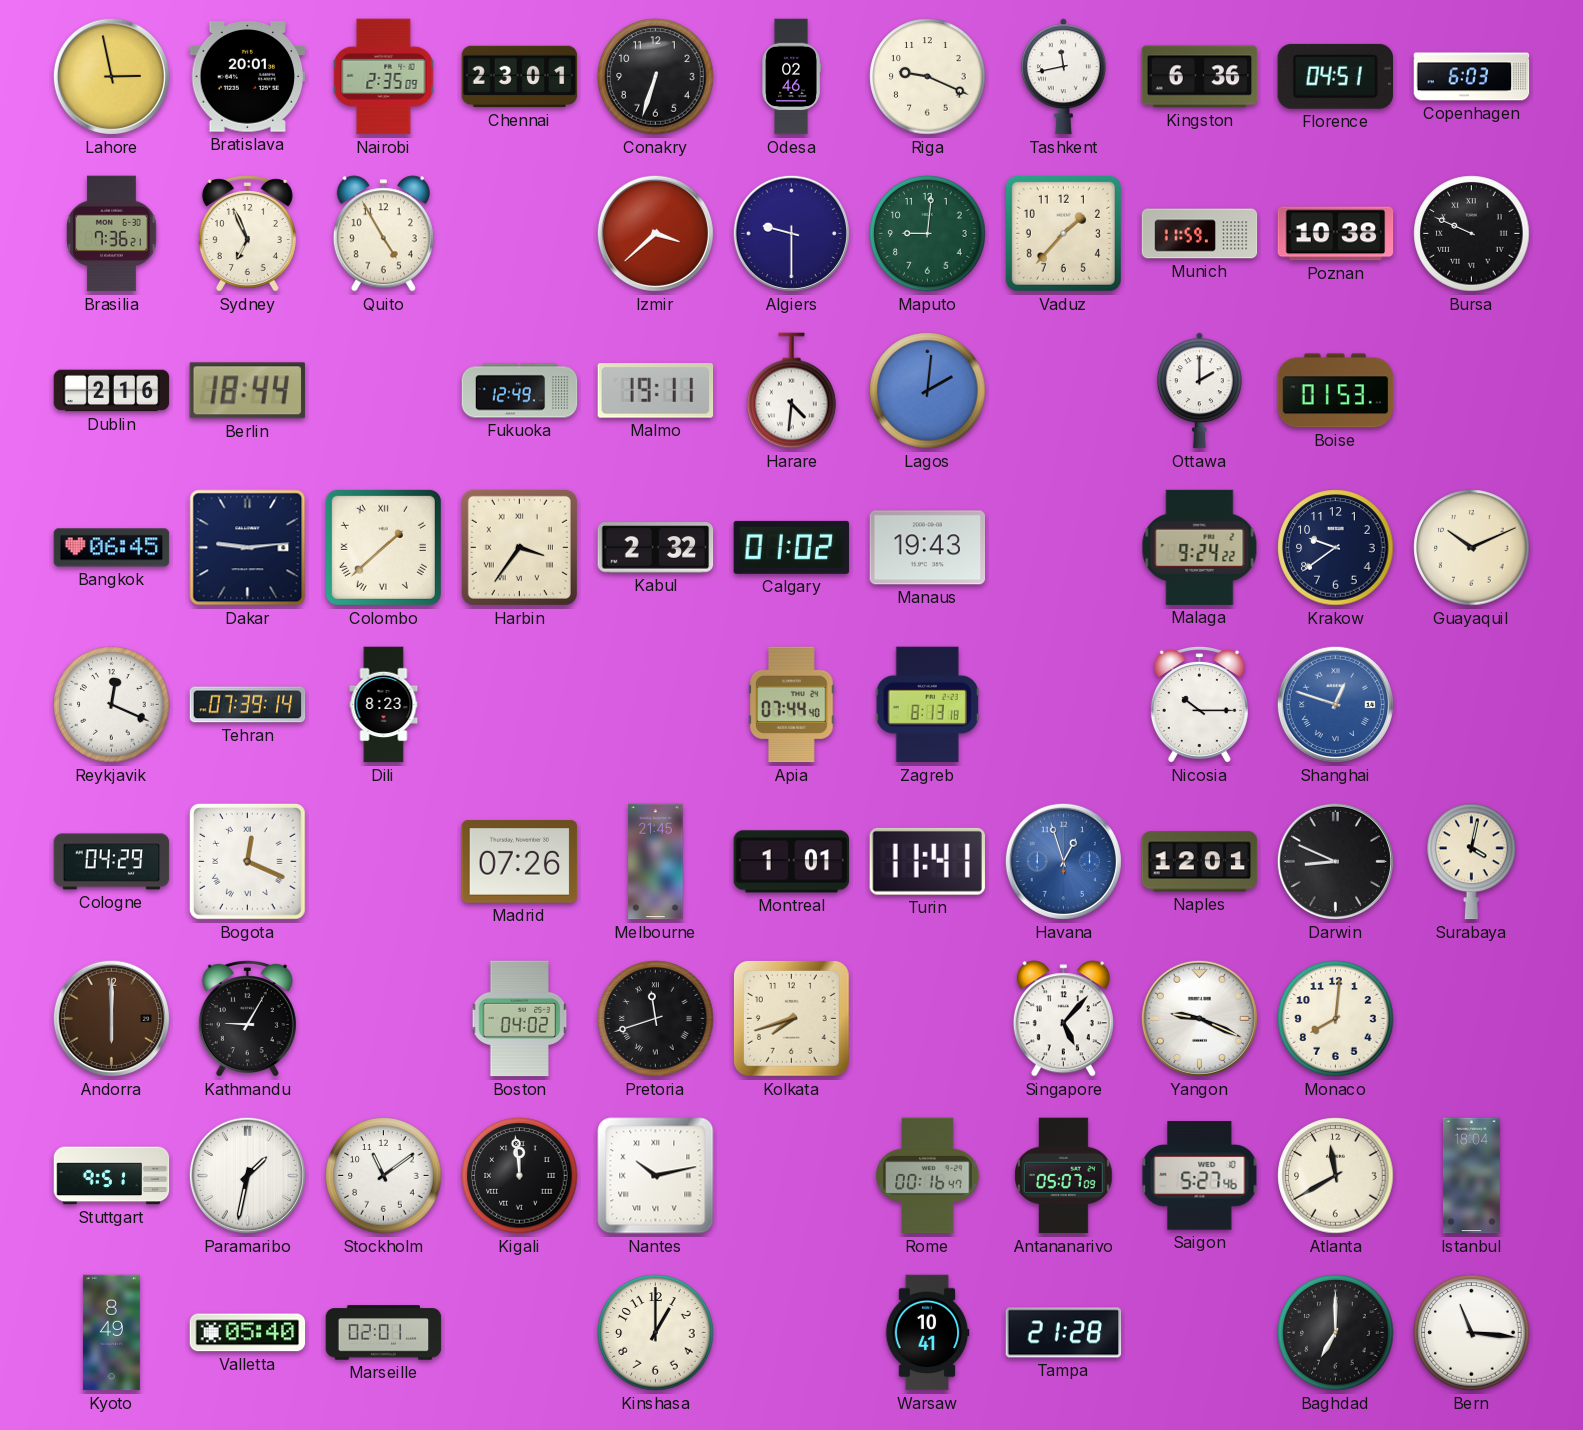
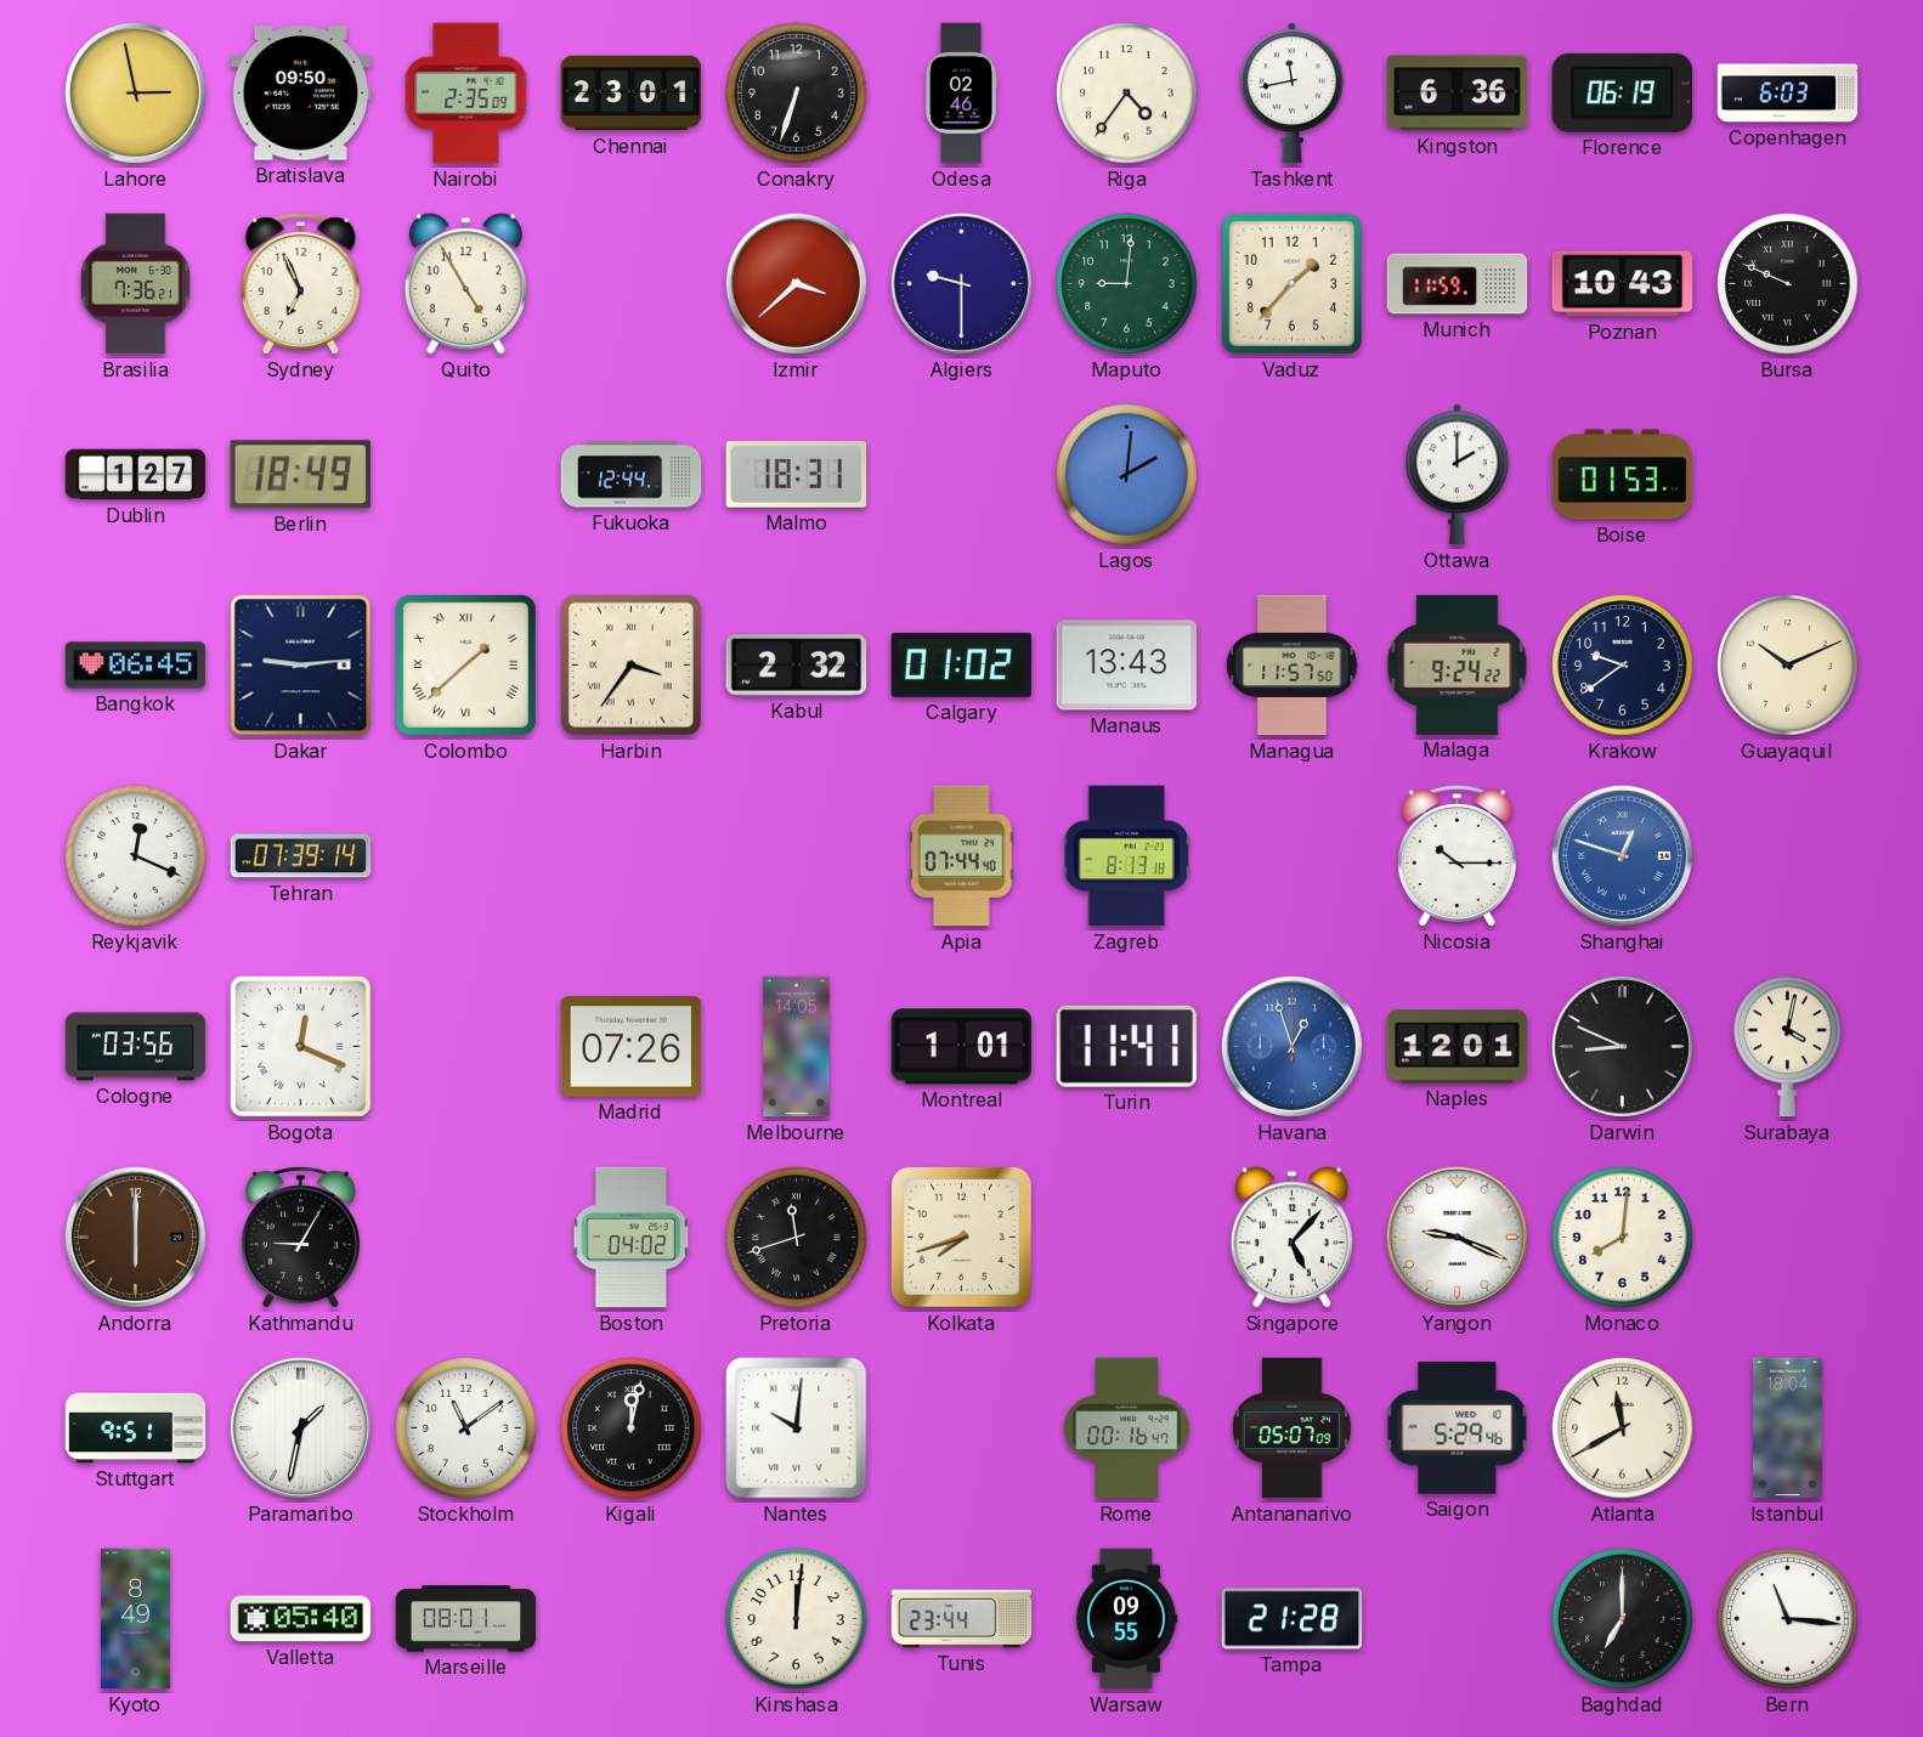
Bratislava: 20:01 -> 09:50
Riga: 9:19 -> 4:36
Florence: 04:51 -> 06:19
Poznan: 10:38 -> 10:43
Dublin: 2:16 -> 1:27
Berlin: 18:44 -> 18:49
Fukuoka: 12:49 -> 12:44
Malmo: 19:11 -> 18:31
Harare: 4:31 -> none
Manaus: 19:43 -> 13:43
Managua: none -> 11:57
Dili: 8:23 -> none
Cologne: 04:29 -> 03:56
Melbourne: 21:45 -> 14:05
Kigali: 11:59 -> 12:02
Nantes: 10:13 -> 10:01
Saigon: 5:27 -> 5:29
Marseille: 02:01 -> 08:01
Kinshasa: 1:00 -> 12:01
Tunis: none -> 23:44
Warsaw: 10:41 -> 09:55
